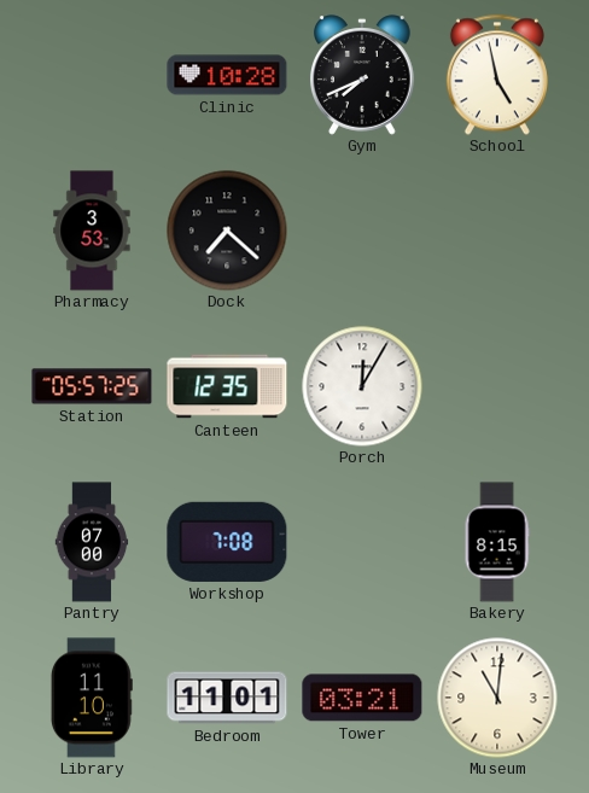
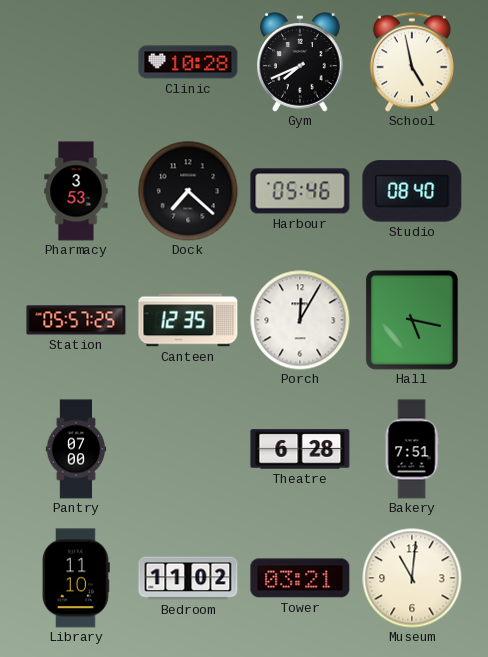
Harbour: none -> 05:46
Studio: none -> 08:40
Hall: none -> 5:17
Workshop: 7:08 -> none
Theatre: none -> 6:28
Bakery: 8:15 -> 7:51
Bedroom: 11:01 -> 11:02
